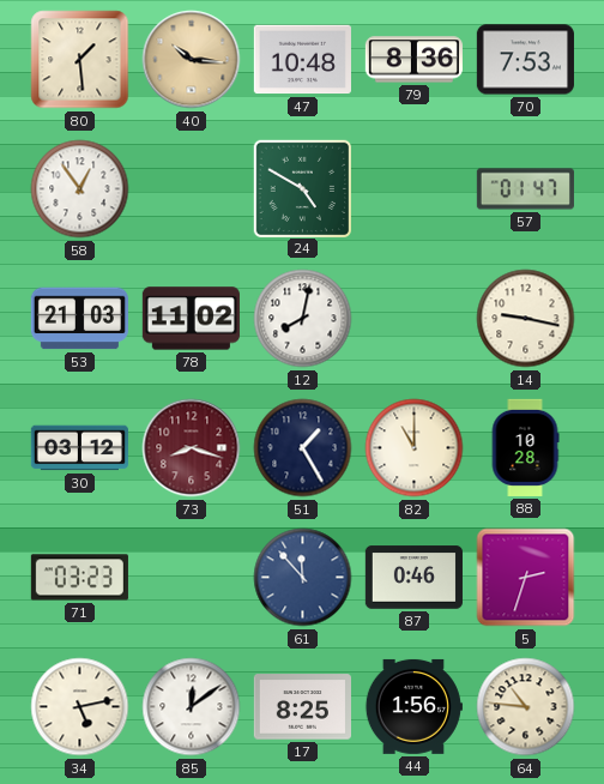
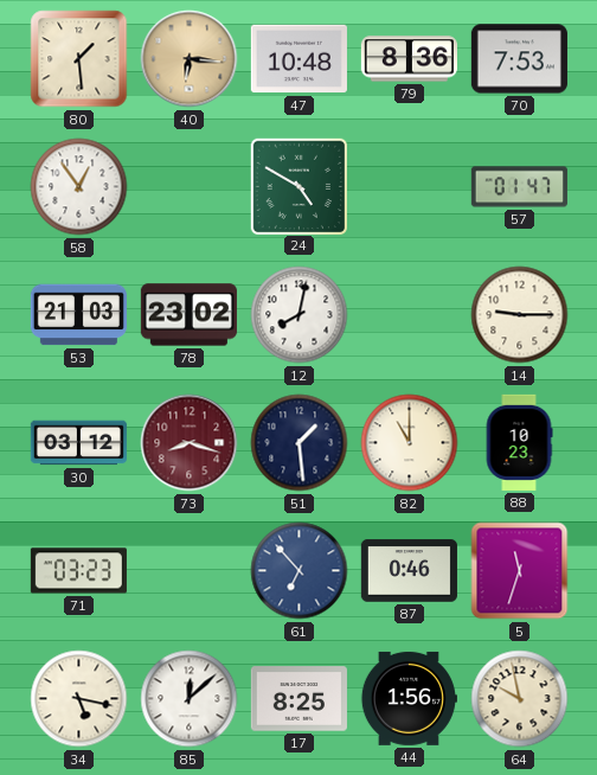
40: 10:16 -> 6:16
78: 11:02 -> 23:02
14: 9:17 -> 9:15
51: 1:25 -> 1:29
88: 10:28 -> 10:23
61: 11:53 -> 6:53
5: 2:33 -> 11:33
34: 5:13 -> 5:17
85: 12:09 -> 12:08
64: 10:46 -> 9:58
